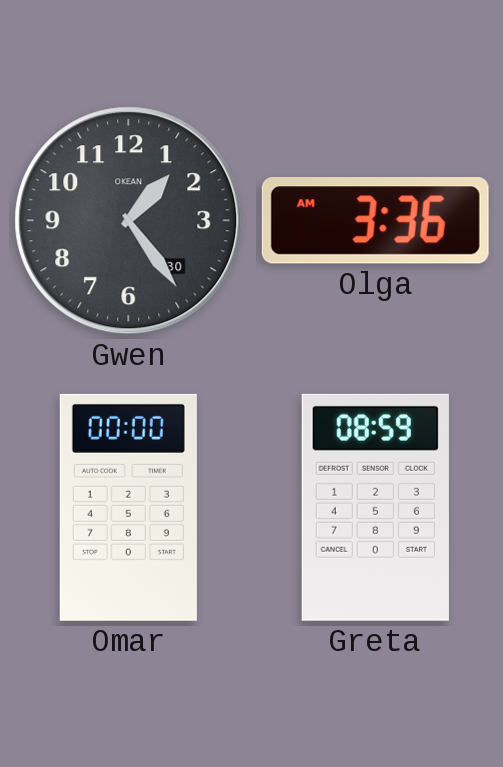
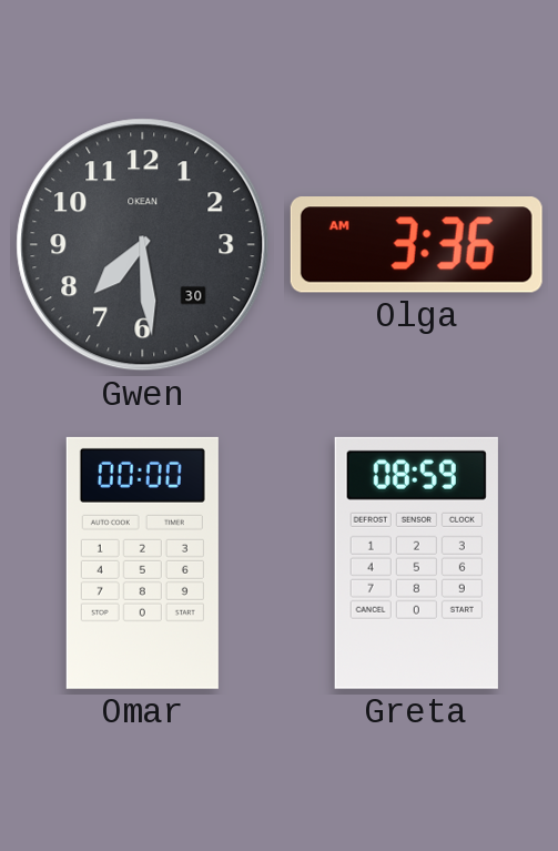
Gwen: 1:24 -> 7:29
